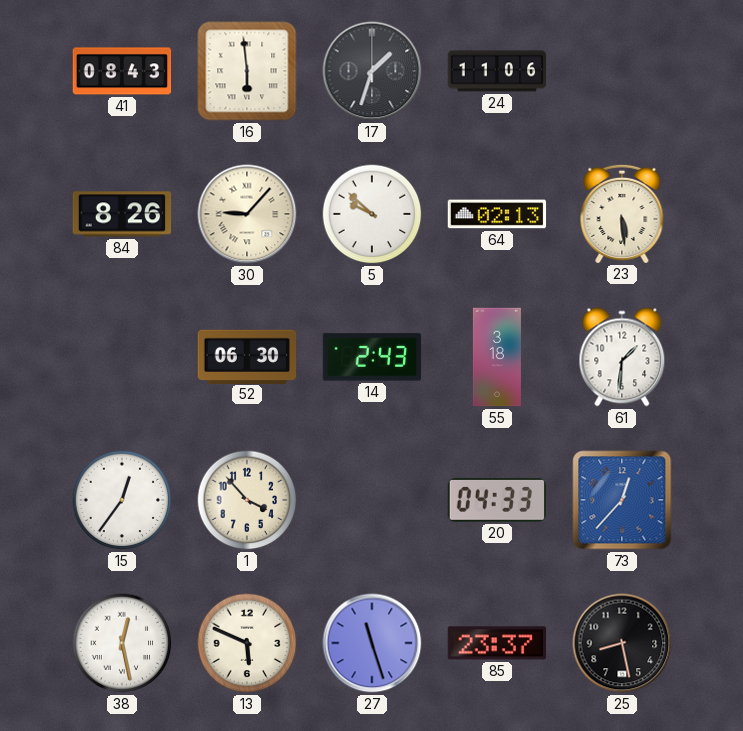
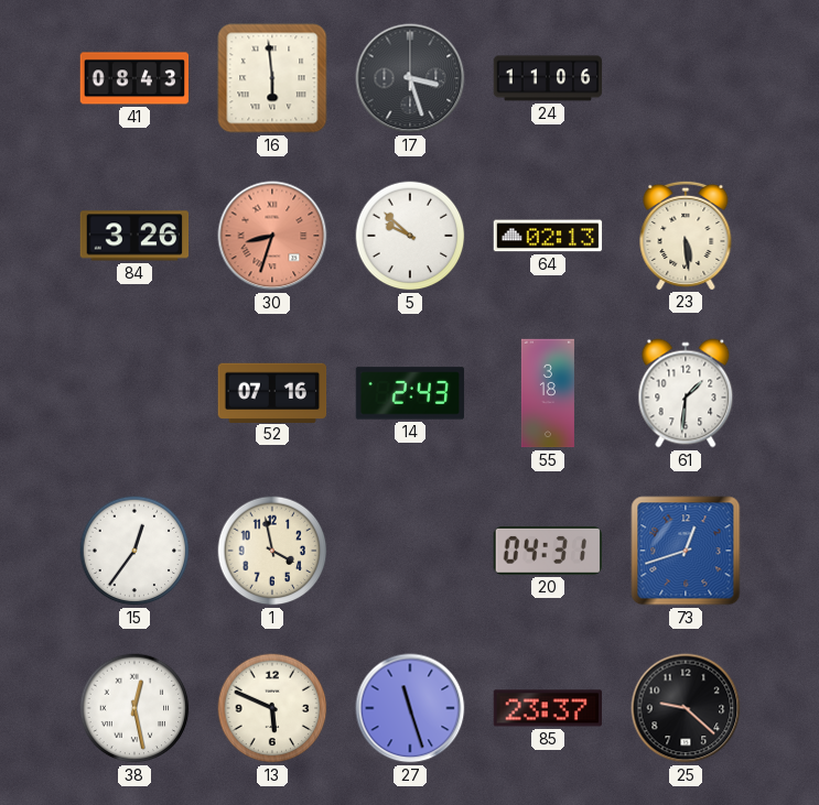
17: 1:33 -> 3:27
84: 8:26 -> 3:26
30: 9:07 -> 8:33
30 dial: cream -> salmon
52: 06:30 -> 07:16
1: 3:53 -> 3:58
20: 04:33 -> 04:31
73: 12:37 -> 12:42
25: 8:28 -> 9:22
